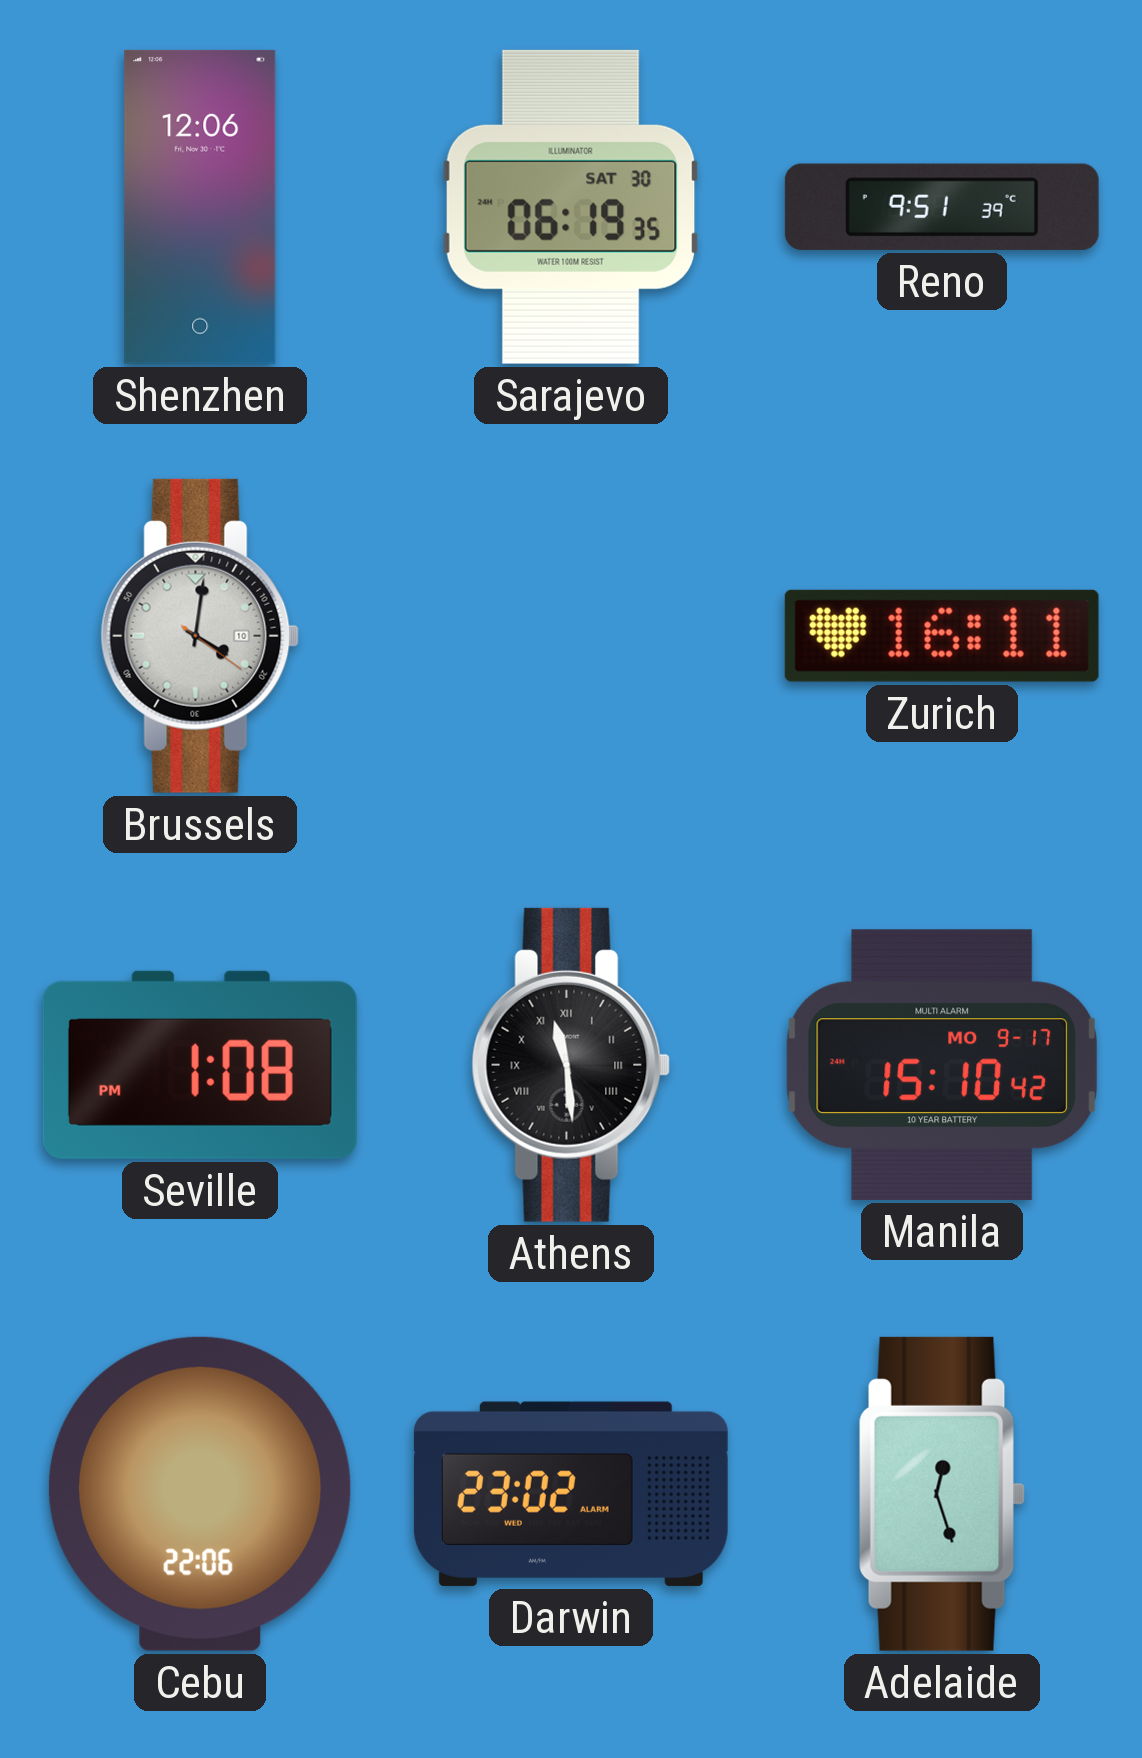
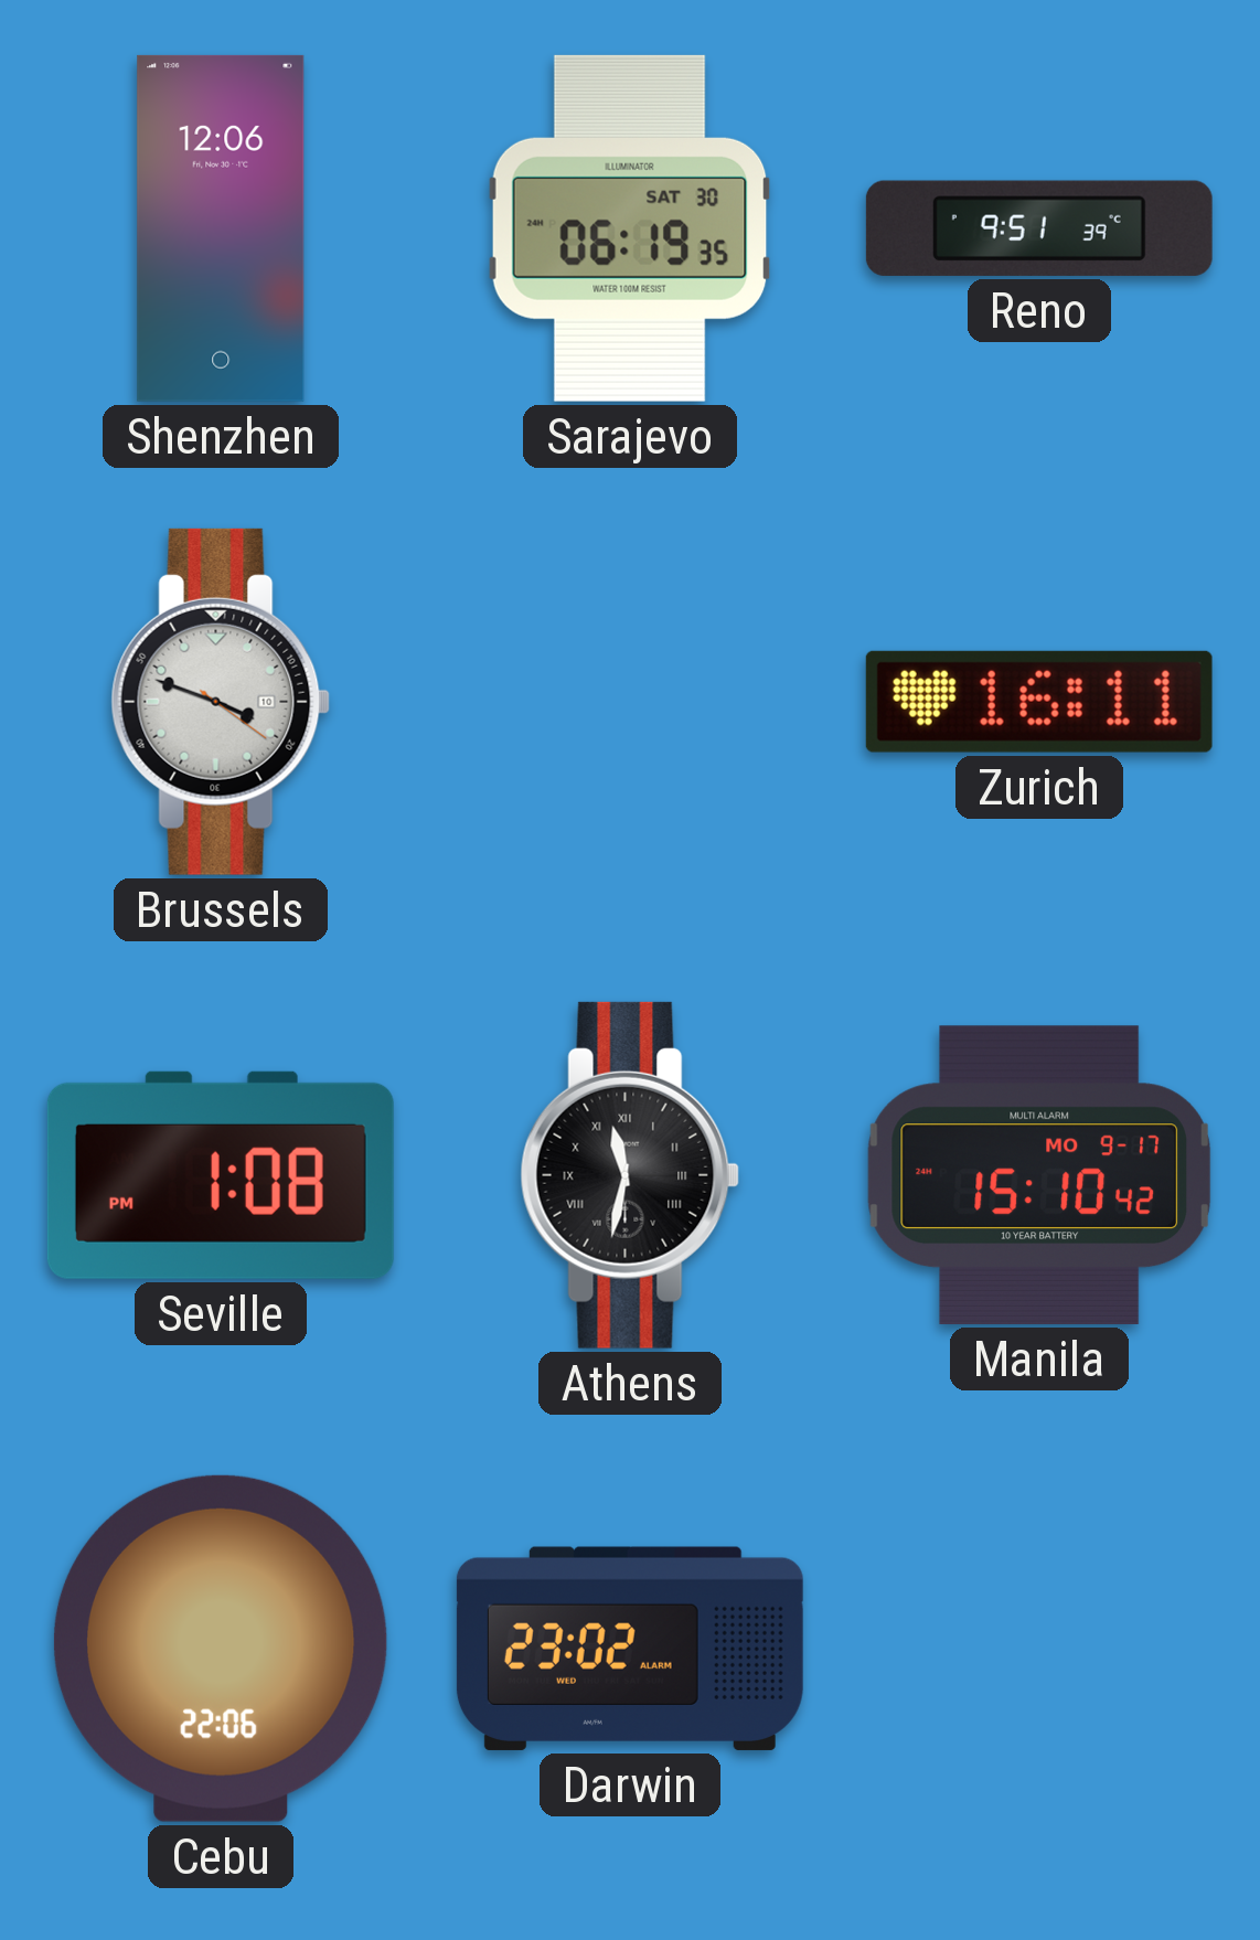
Brussels: 4:01 -> 3:48
Athens: 11:29 -> 11:32
Adelaide: 12:27 -> none
